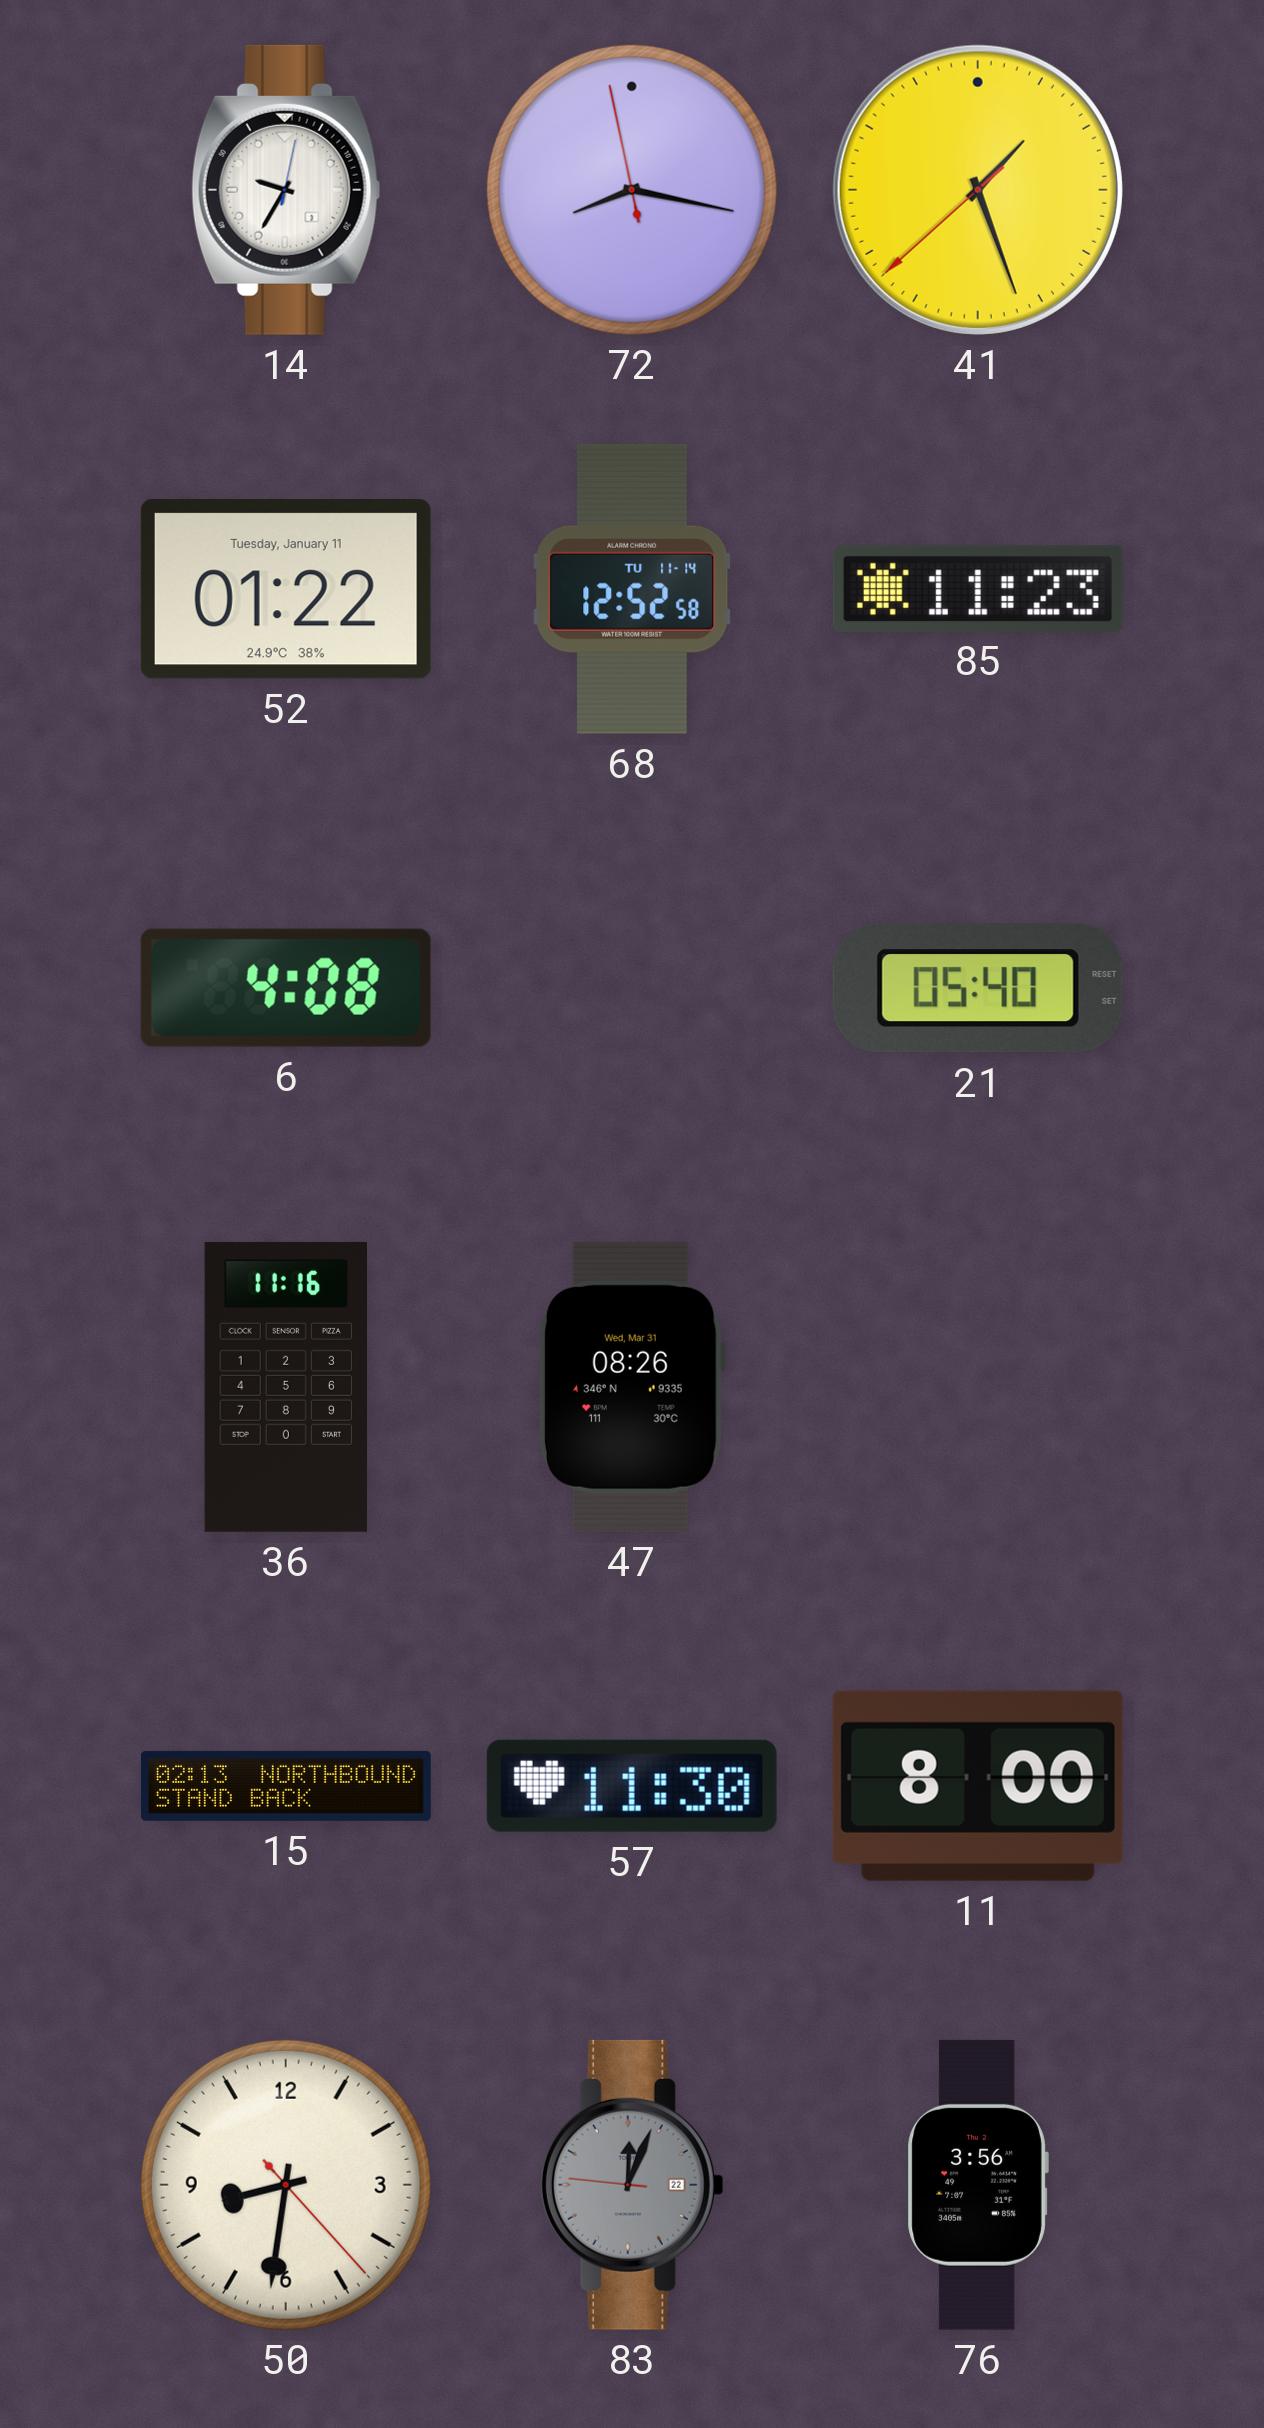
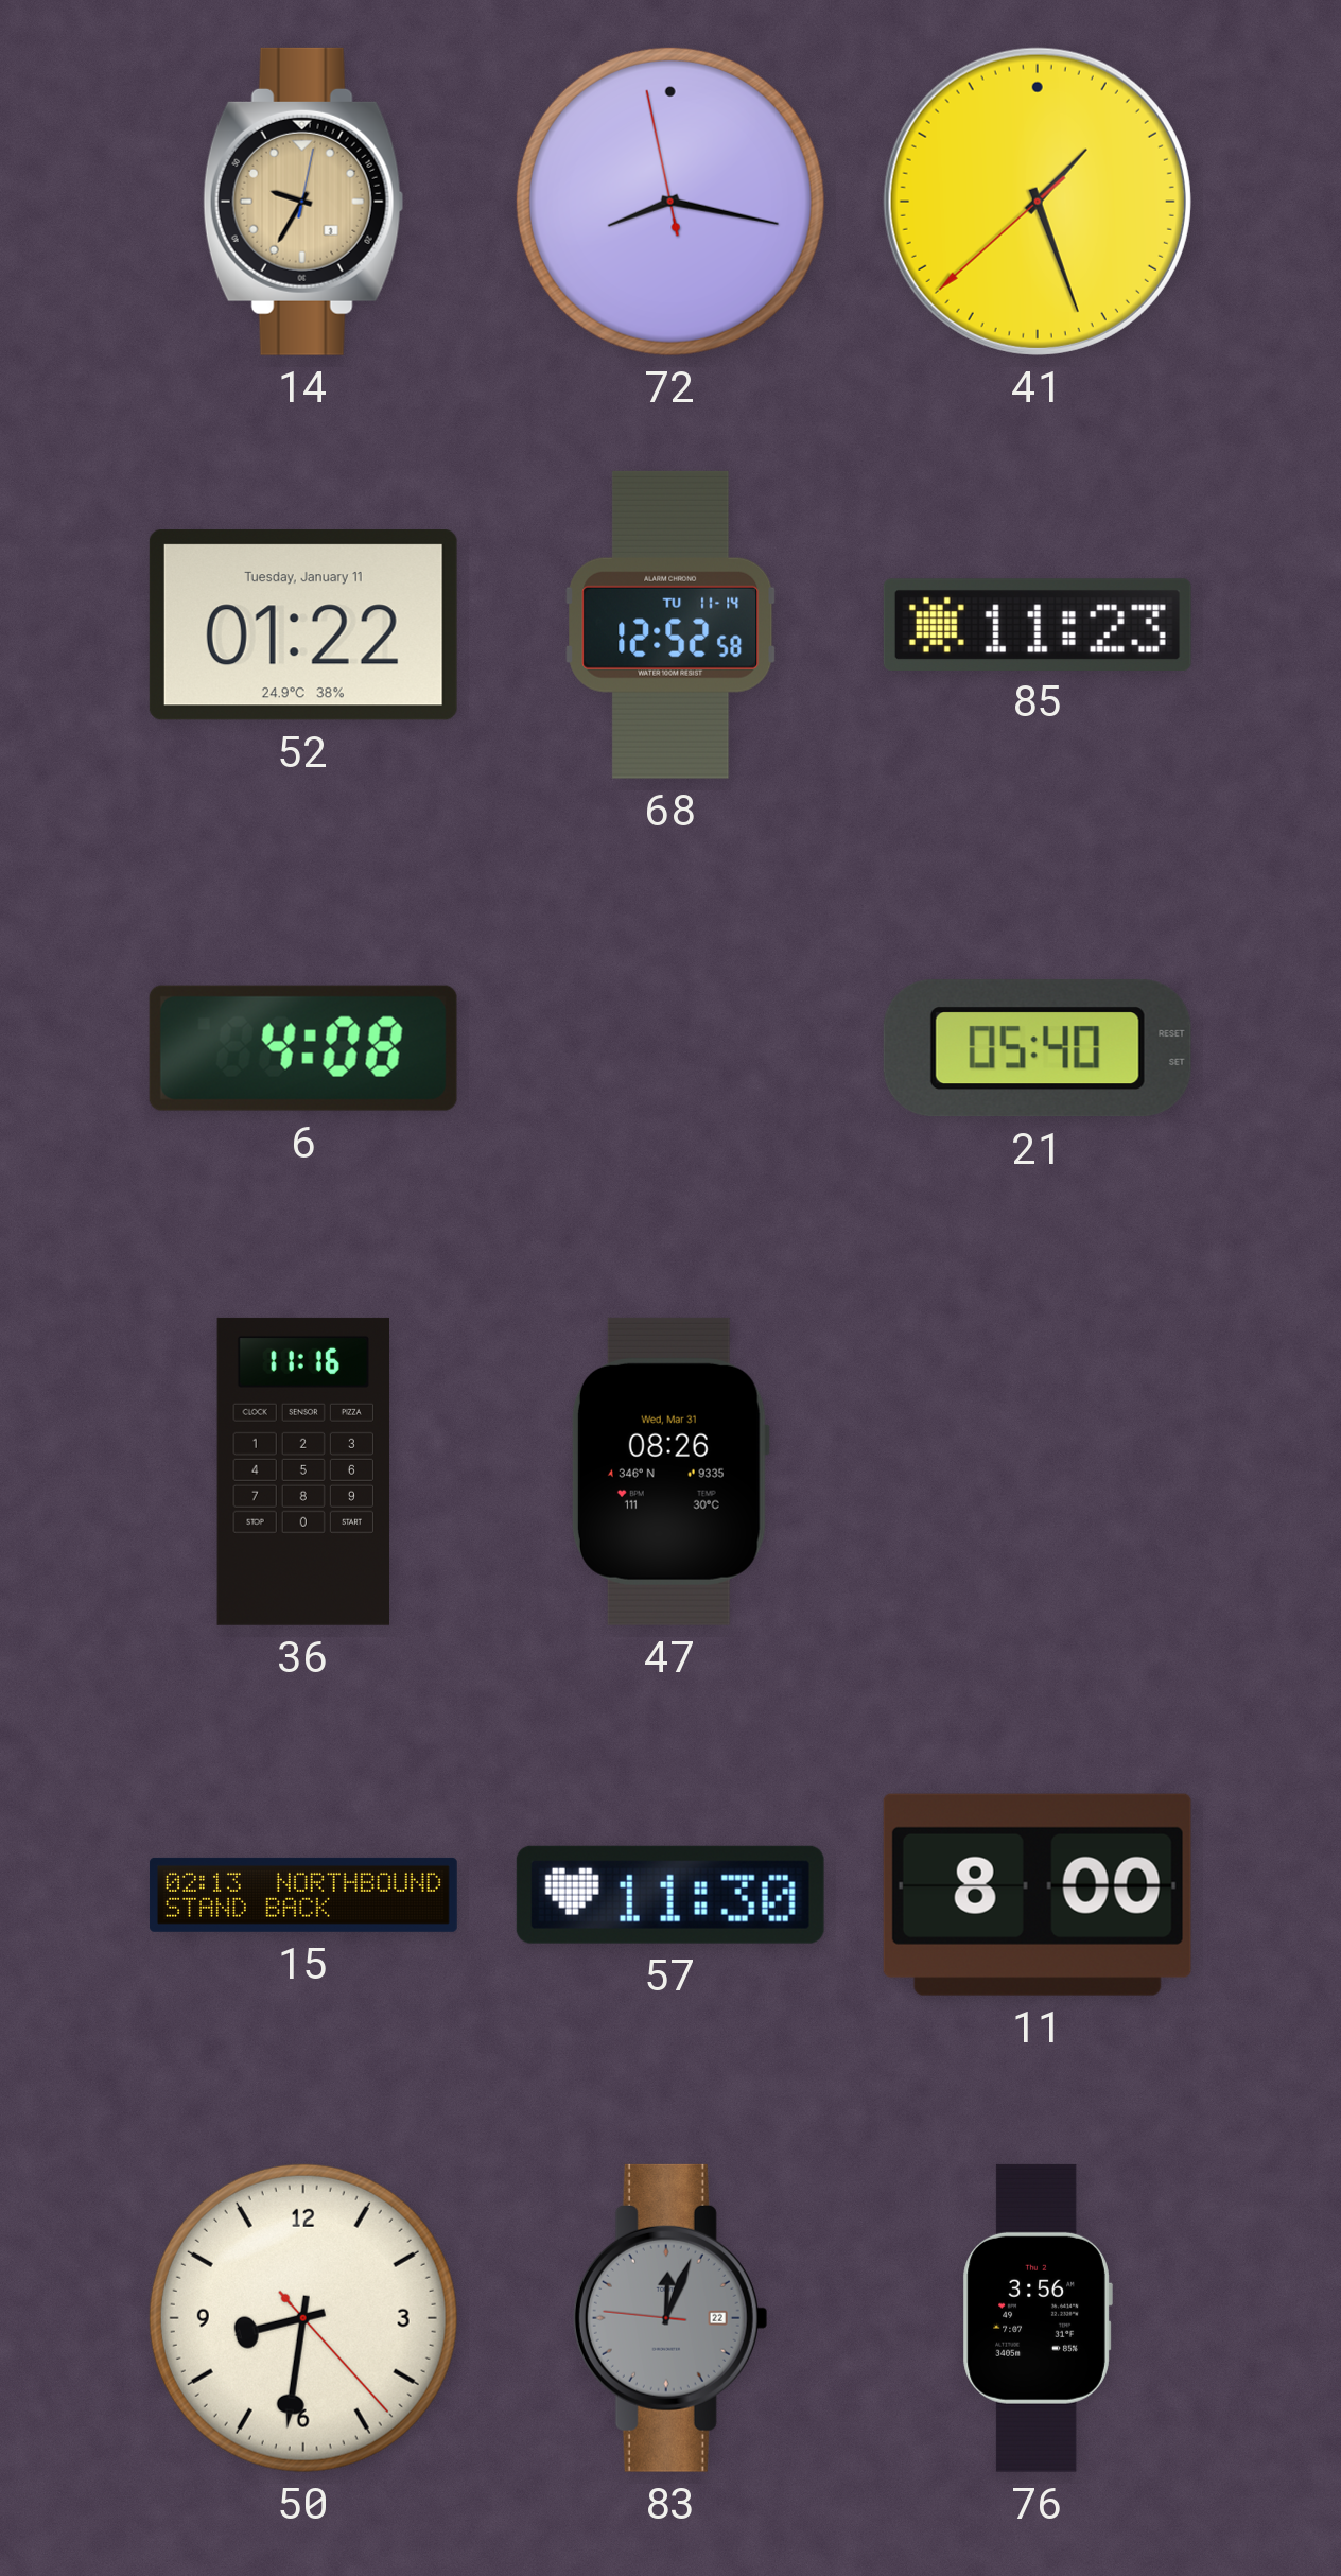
14 dial: white -> champagne
